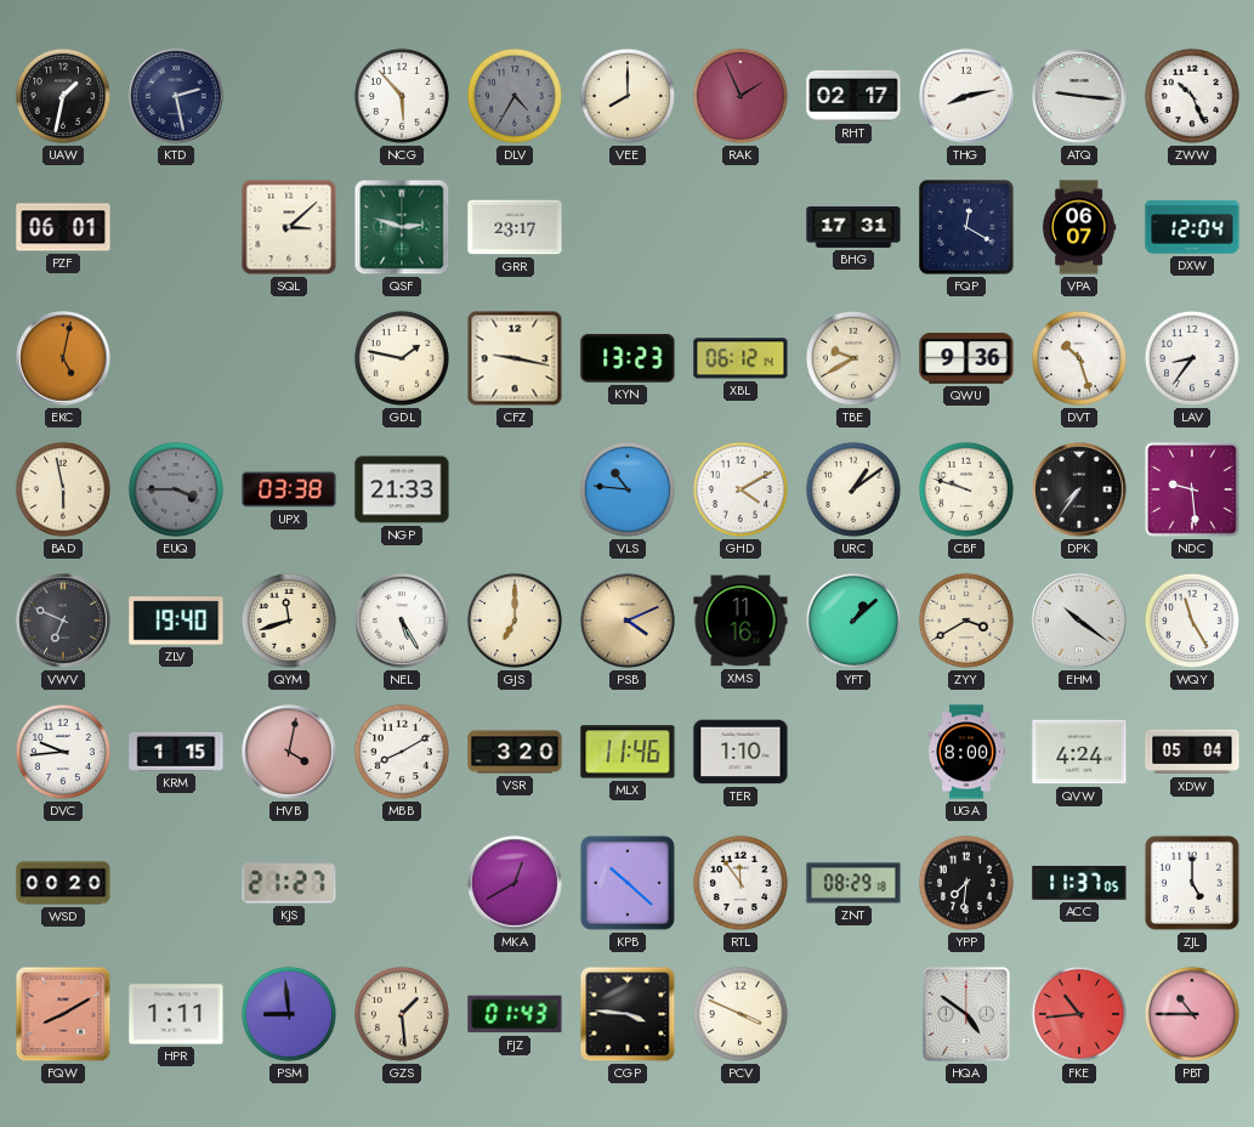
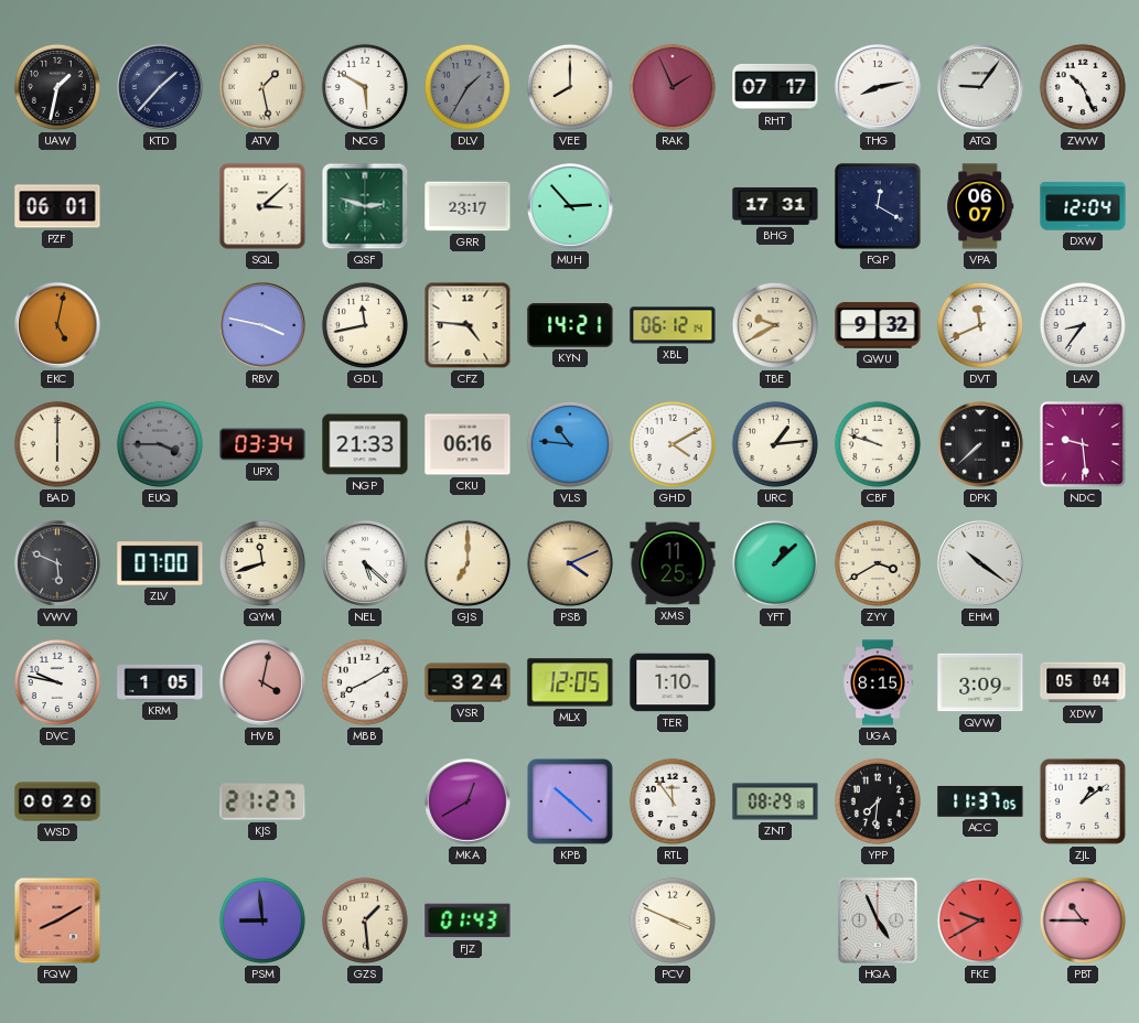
KTD: 2:28 -> 1:37
ATV: none -> 1:28
NCG: 5:53 -> 5:50
DLV: 4:35 -> 1:35
RHT: 02:17 -> 07:17
ATQ: 9:16 -> 9:06
MUH: none -> 2:53
RBV: none -> 3:47
GDL: 1:47 -> 11:43
CFZ: 9:17 -> 4:46
KYN: 13:23 -> 14:21
QWU: 9:36 -> 9:32
DVT: 10:27 -> 11:41
BAD: 5:58 -> 6:00
UPX: 03:38 -> 03:34
CKU: none -> 06:16
URC: 1:09 -> 1:14
DPK: 7:36 -> 7:38
VWV: 6:49 -> 5:49
ZLV: 19:40 -> 07:00
NEL: 5:25 -> 5:22
XMS: 11:16 -> 11:25
WQY: 11:25 -> none
DVC: 9:44 -> 9:47
KRM: 1:15 -> 1:05
VSR: 3:20 -> 3:24
MLX: 11:46 -> 12:05
UGA: 8:00 -> 8:15
QVW: 4:24 -> 3:09
ZJL: 5:00 -> 1:09
HPR: 1:11 -> none
CGP: 3:46 -> none
HQA: 4:51 -> 4:56
FKE: 10:44 -> 9:40
